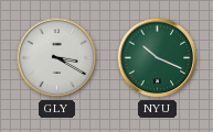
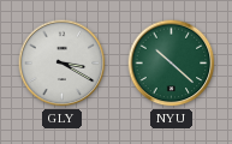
NYU: 10:19 -> 10:22
